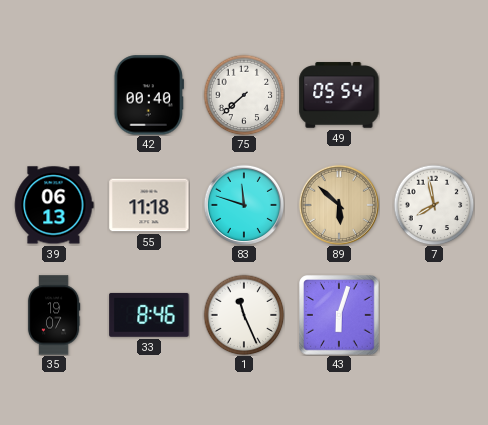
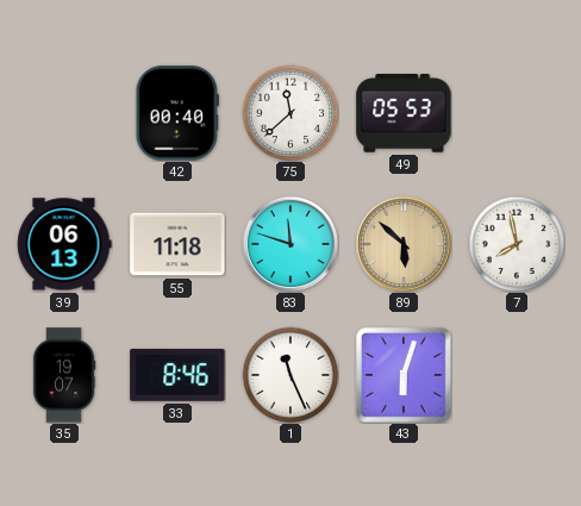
75: 7:38 -> 11:38
49: 05:54 -> 05:53
